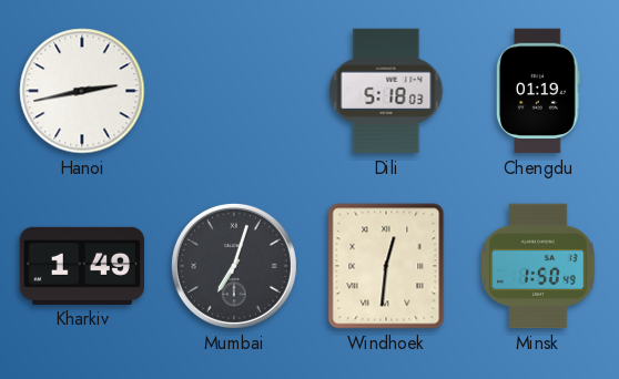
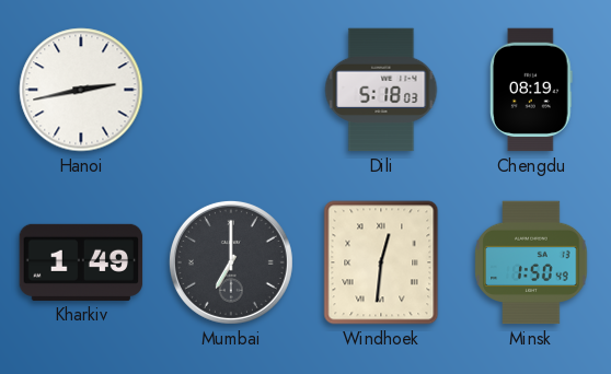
Chengdu: 01:19 -> 08:19
Mumbai: 7:03 -> 7:00
